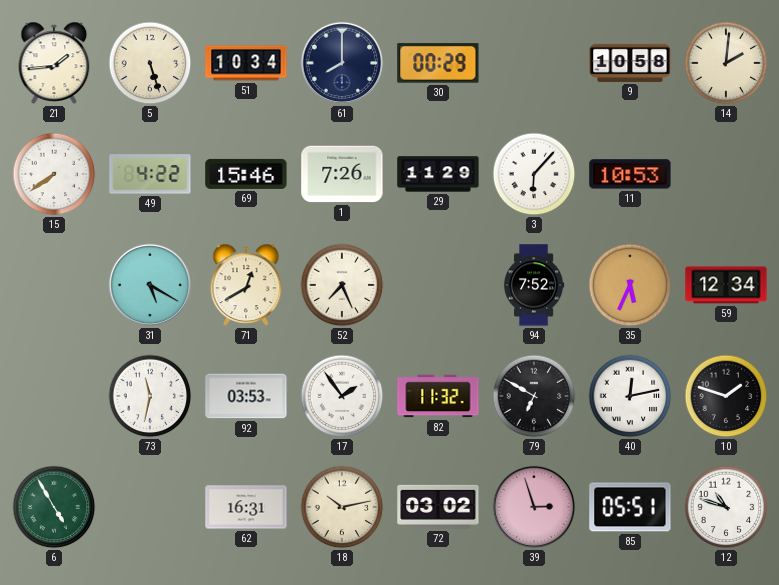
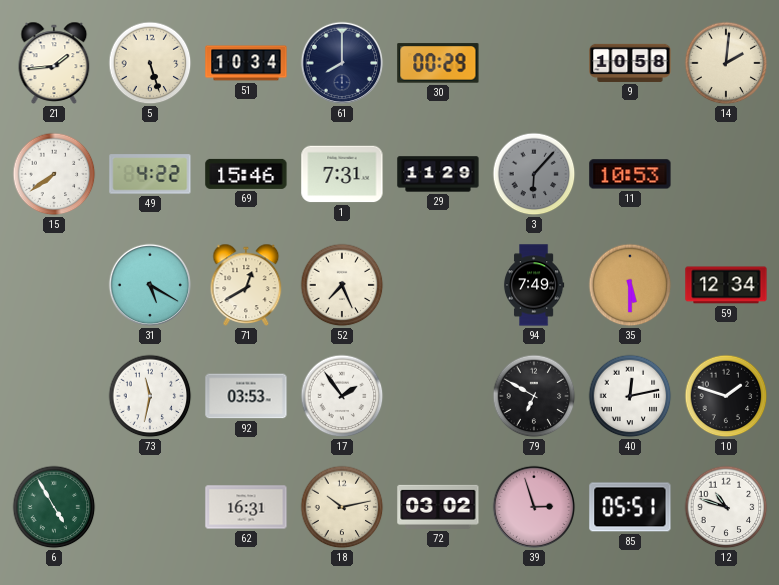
1: 7:26 -> 7:31
3 dial: white -> grey
94: 7:52 -> 7:49
35: 5:34 -> 5:30
82: 11:32 -> none
